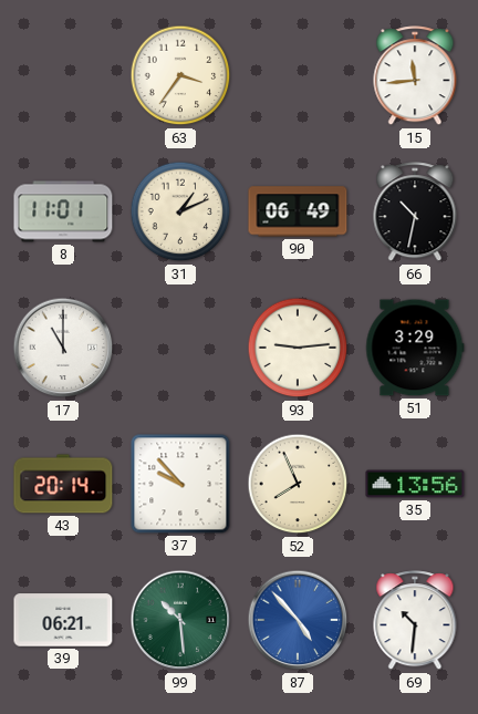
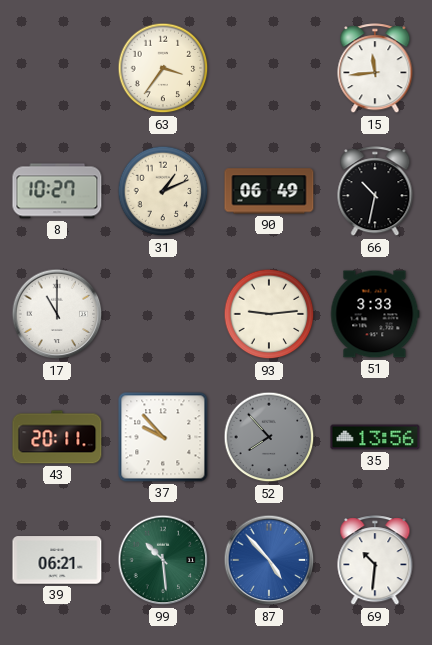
8: 11:01 -> 10:27
51: 3:29 -> 3:33
43: 20:14 -> 20:11
52: 7:56 -> 7:53
52 dial: cream -> grey
